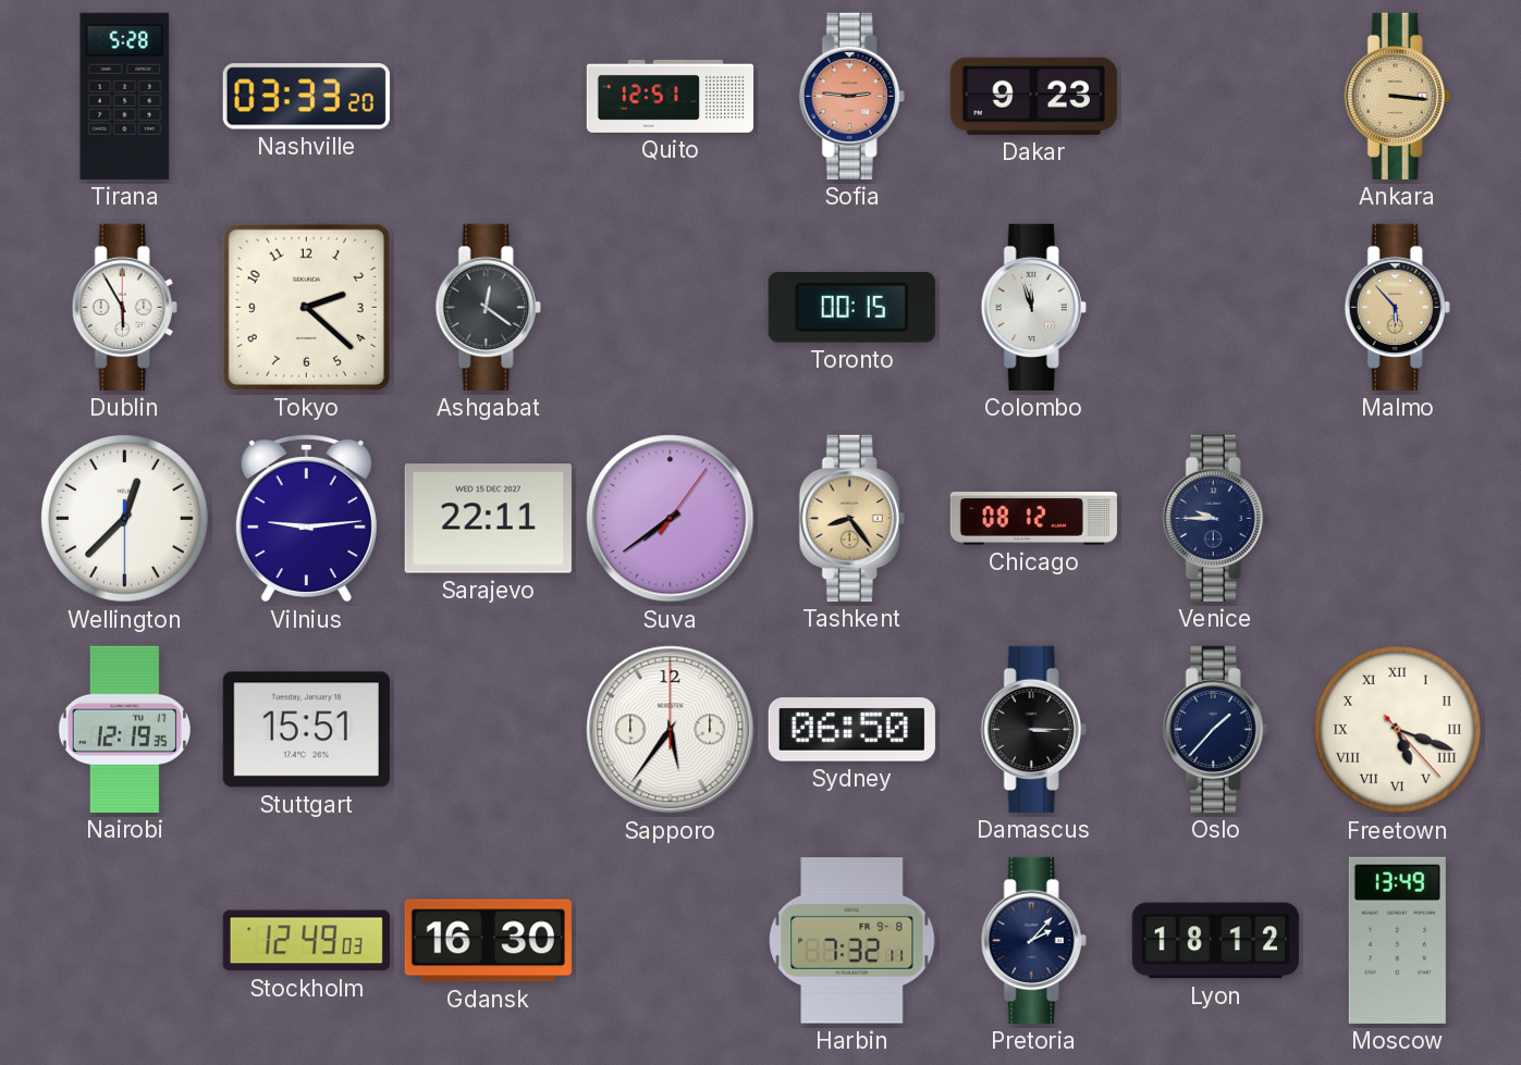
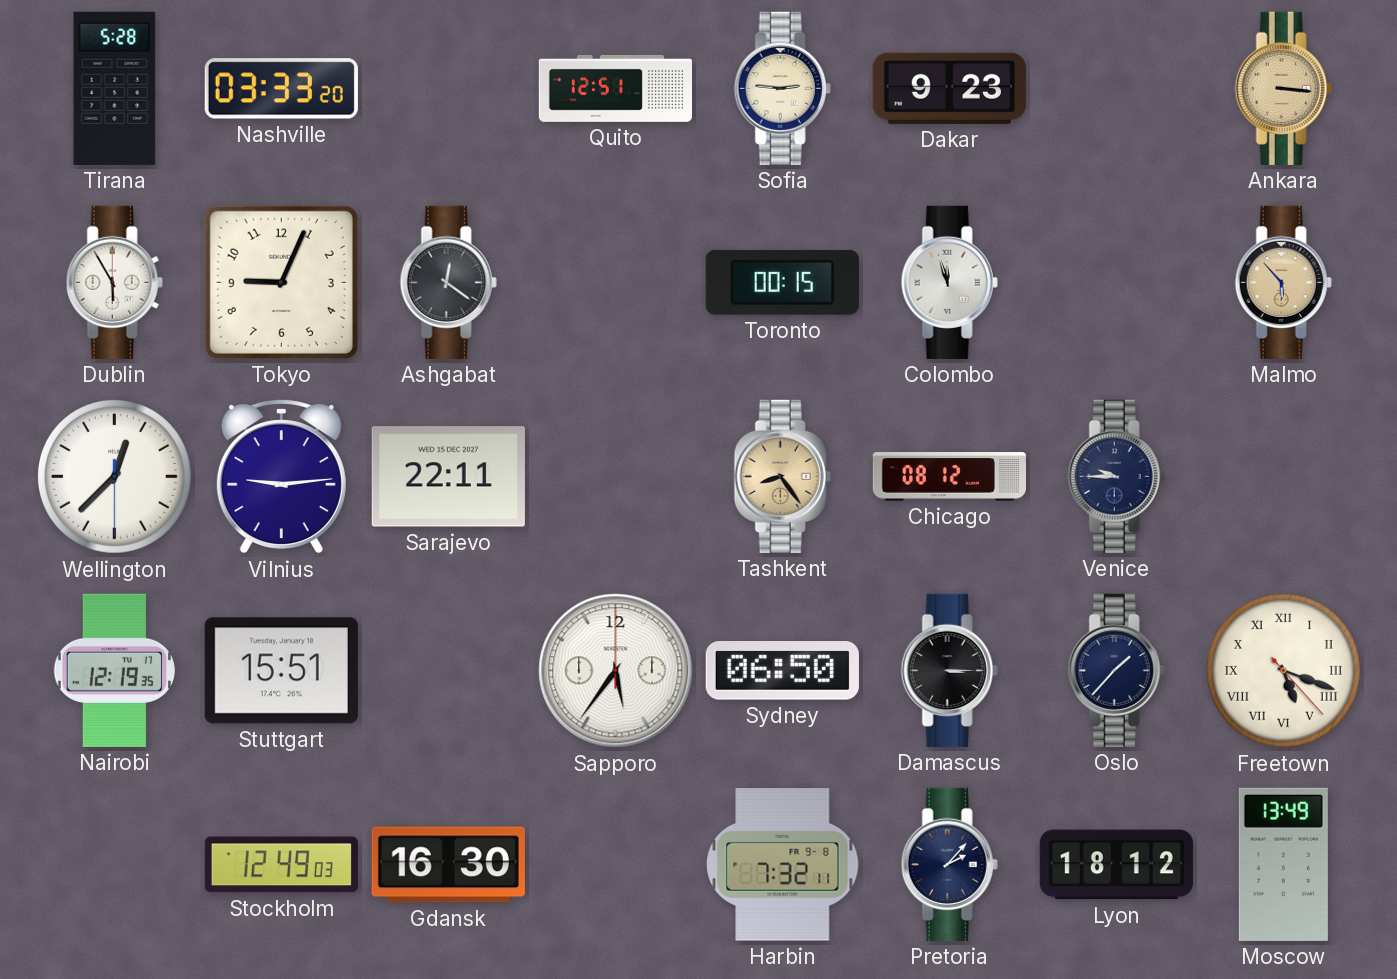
Sofia dial: salmon -> cream
Tokyo: 2:22 -> 9:04
Suva: 7:39 -> none
